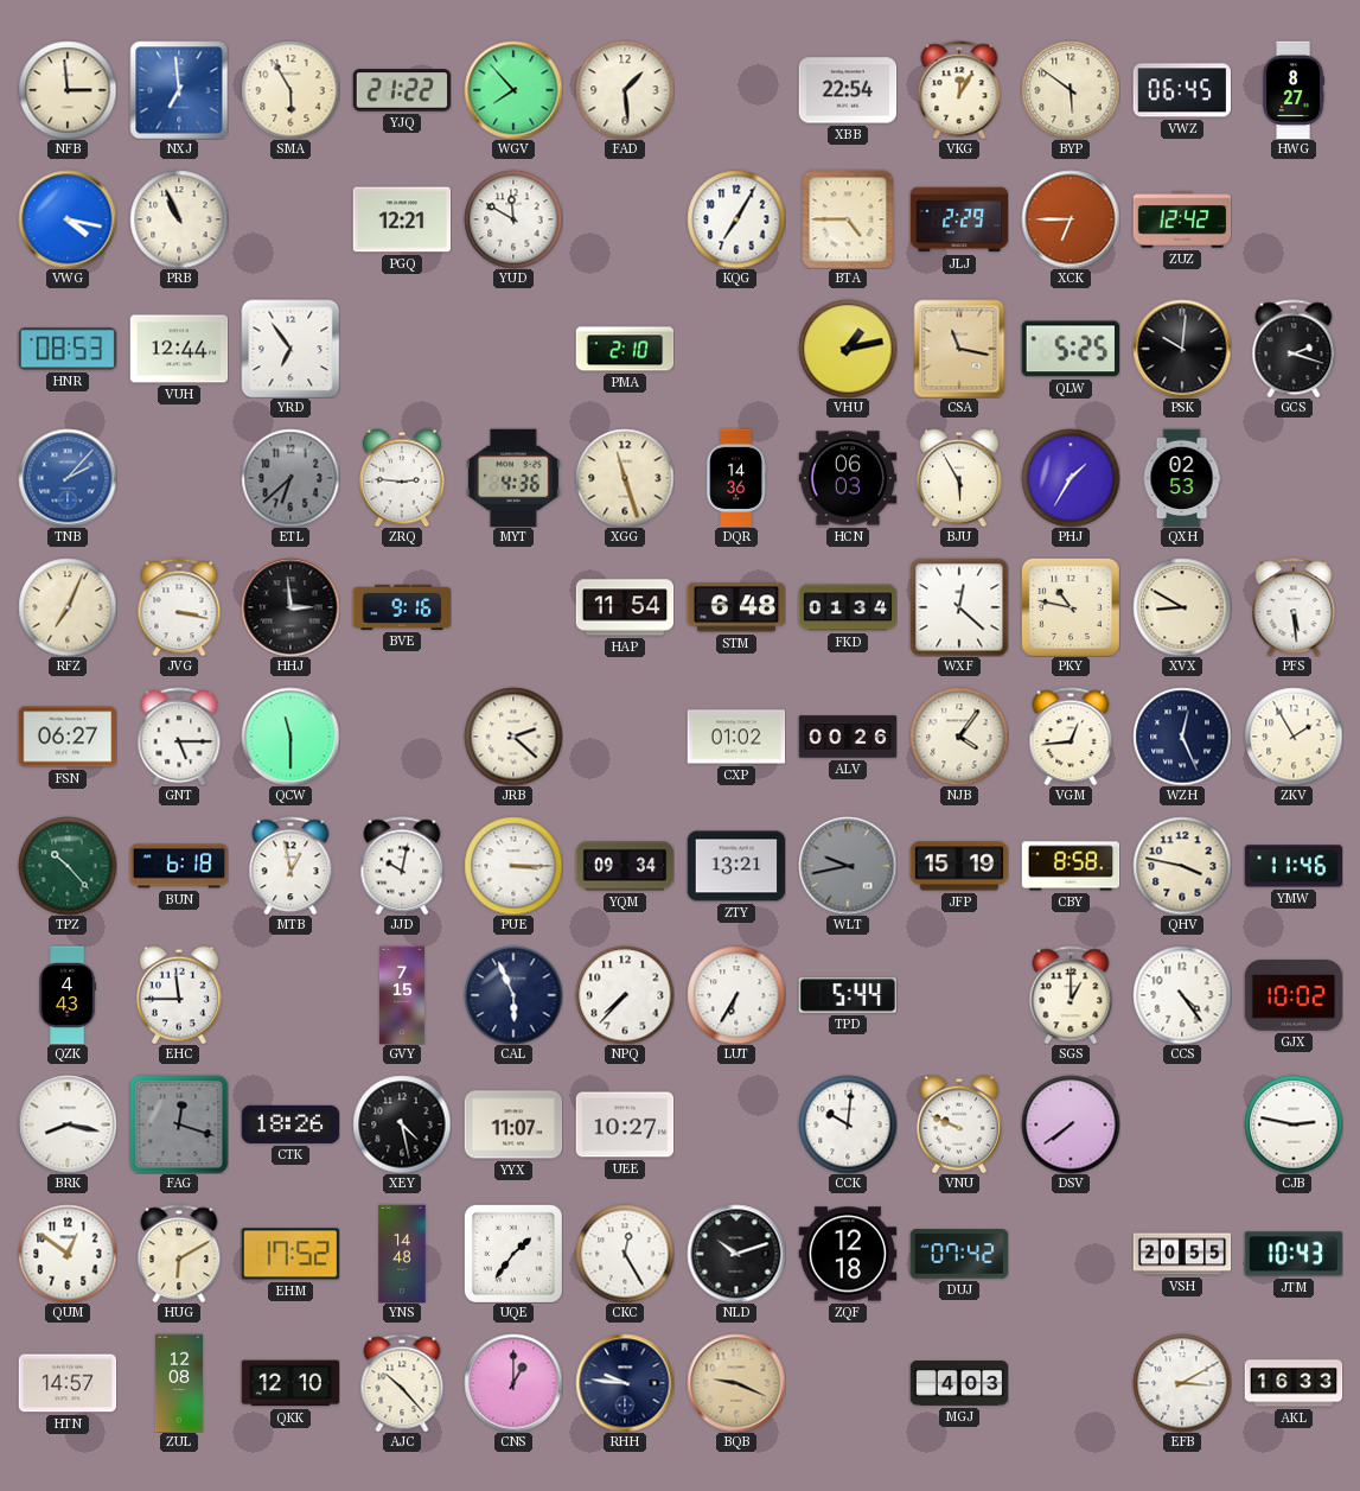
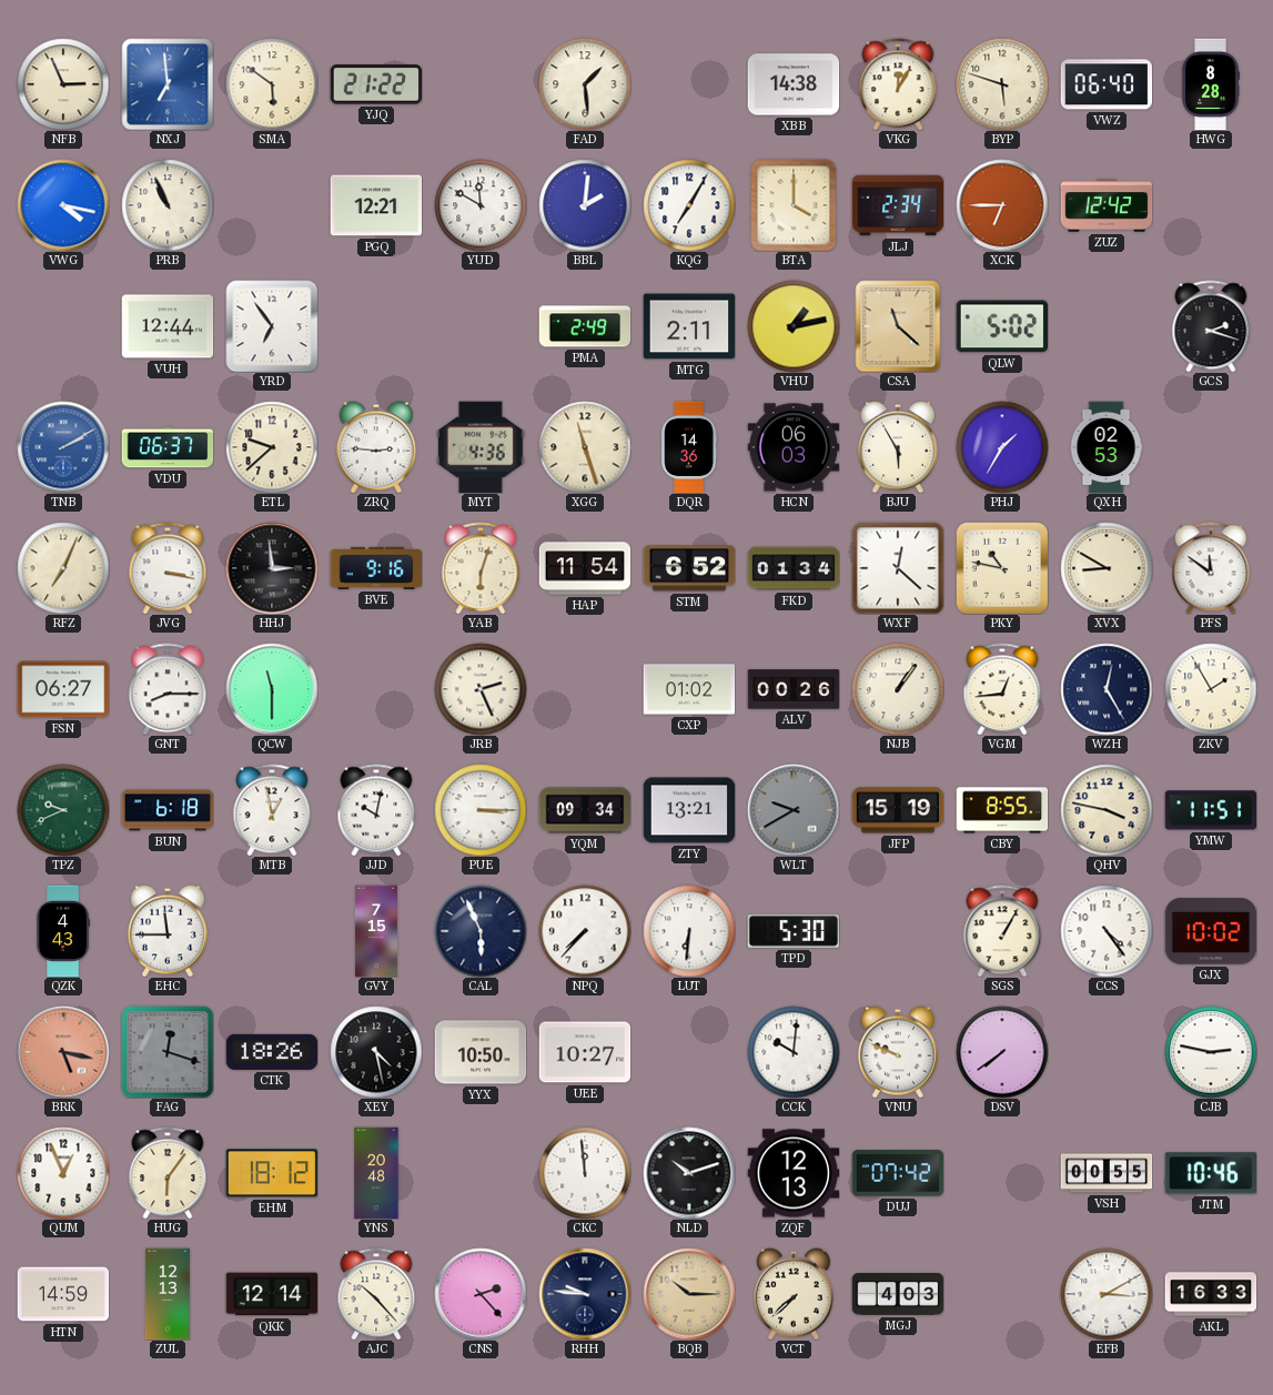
NFB: 2:59 -> 2:56
SMA: 5:55 -> 5:51
WGV: 7:53 -> none
XBB: 22:54 -> 14:38
BYP: 5:51 -> 5:48
VWZ: 06:45 -> 06:40
HWG: 8:27 -> 8:28
BBL: none -> 2:01
BTA: 4:45 -> 4:00
JLJ: 2:29 -> 2:34
HNR: 08:53 -> none
PMA: 2:10 -> 2:49
MTG: none -> 2:11
CSA: 11:17 -> 11:22
QLW: 5:25 -> 5:02
PSK: 10:01 -> none
TNB: 2:07 -> 2:10
VDU: none -> 06:37
ETL: 6:38 -> 9:38
ETL dial: grey -> cream
YAB: none -> 6:03
STM: 6:48 -> 6:52
PFS: 5:29 -> 11:51
GNT: 5:15 -> 8:15
JRB: 2:22 -> 2:26
NJB: 4:06 -> 1:06
WZH: 12:26 -> 12:25
TPZ: 10:23 -> 9:41
WLT: 9:43 -> 9:40
CBY: 8:58 -> 8:55
YMW: 11:46 -> 11:51
LUT: 6:35 -> 6:31
TPD: 5:44 -> 5:30
SGS: 1:00 -> 1:05
BRK: 8:17 -> 5:17
BRK dial: white -> salmon
YYX: 11:07 -> 10:50
QUM: 12:51 -> 12:56
HUG: 6:10 -> 6:06
EHM: 17:52 -> 18:12
YNS: 14:48 -> 20:48
UQE: 1:36 -> none
CKC: 12:25 -> 11:59
ZQF: 12:18 -> 12:13
VSH: 20:55 -> 00:55
JTM: 10:43 -> 10:46
HTN: 14:57 -> 14:59
ZUL: 12:08 -> 12:13
QKK: 12:10 -> 12:14
CNS: 1:00 -> 2:23
BQB: 9:19 -> 10:15
VCT: none -> 7:38
